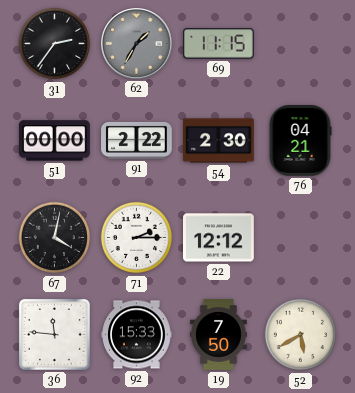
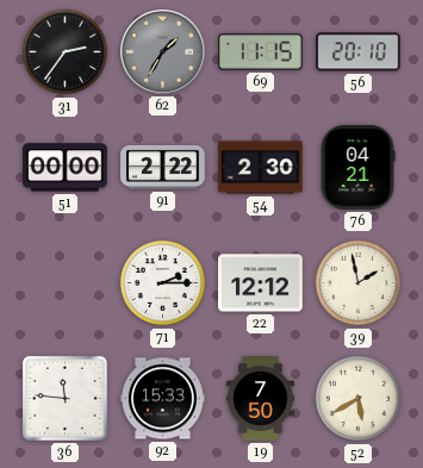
56: none -> 20:10
67: 4:02 -> none
39: none -> 1:58
